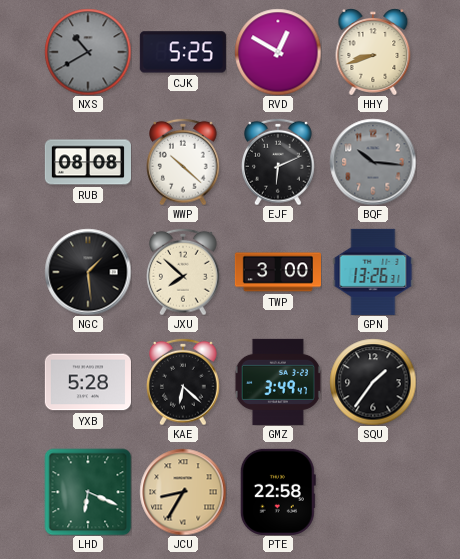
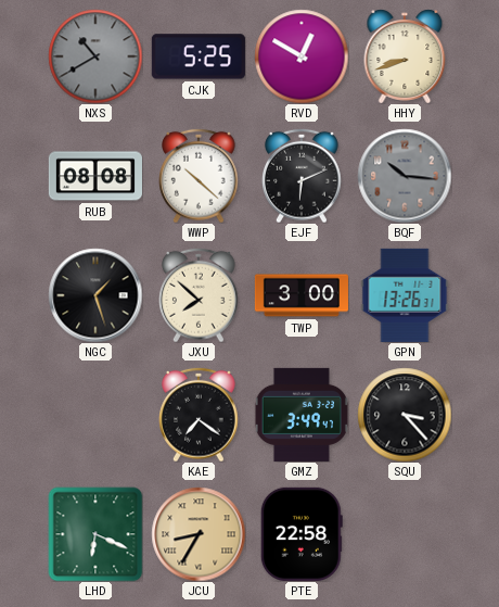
NGC: 1:29 -> 1:27
YXB: 5:28 -> none
KAE: 6:22 -> 7:21
SQU: 1:36 -> 3:23
